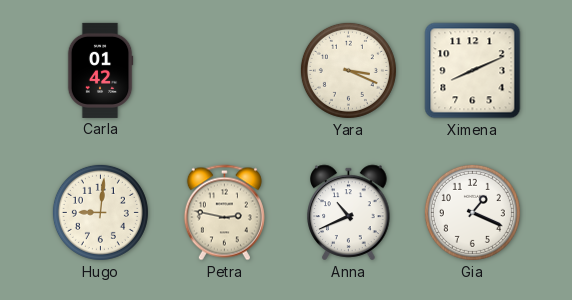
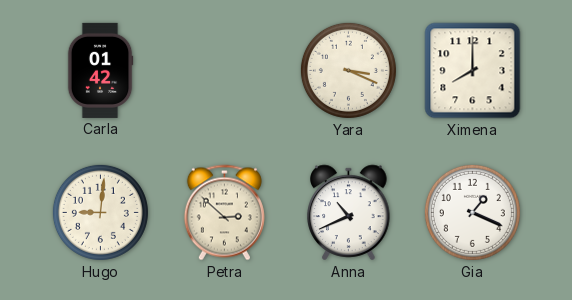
Ximena: 8:11 -> 8:00
Petra: 2:47 -> 2:52
